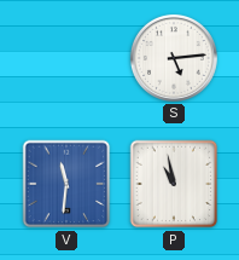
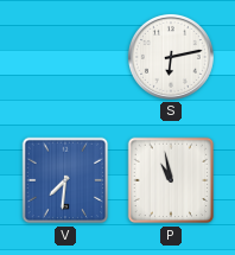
S: 5:14 -> 6:13
V: 11:31 -> 7:31
